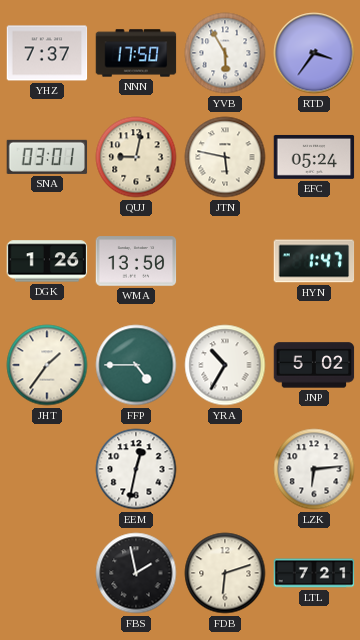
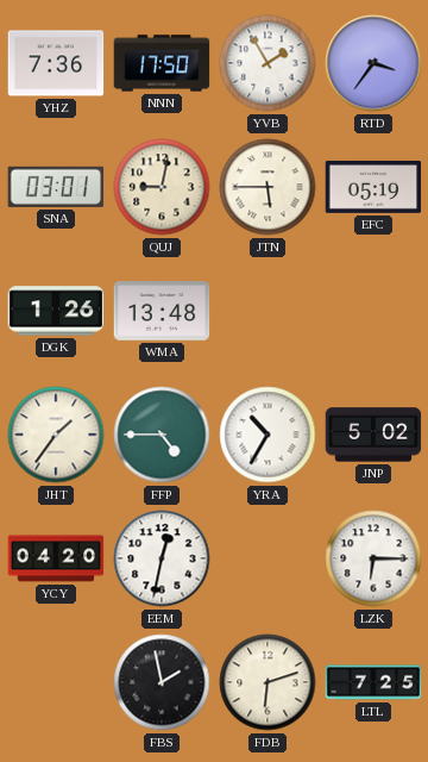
YHZ: 7:37 -> 7:36
YVB: 5:55 -> 1:55
JTN: 5:47 -> 5:45
EFC: 05:24 -> 05:19
WMA: 13:50 -> 13:48
HYN: 1:47 -> none
YCY: none -> 04:20
LZK: 6:14 -> 6:15
LTL: 7:21 -> 7:25
